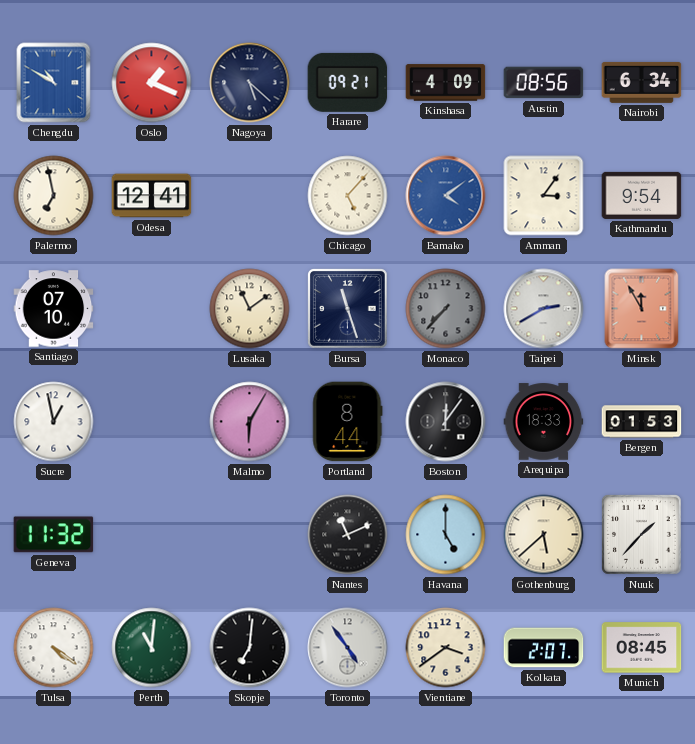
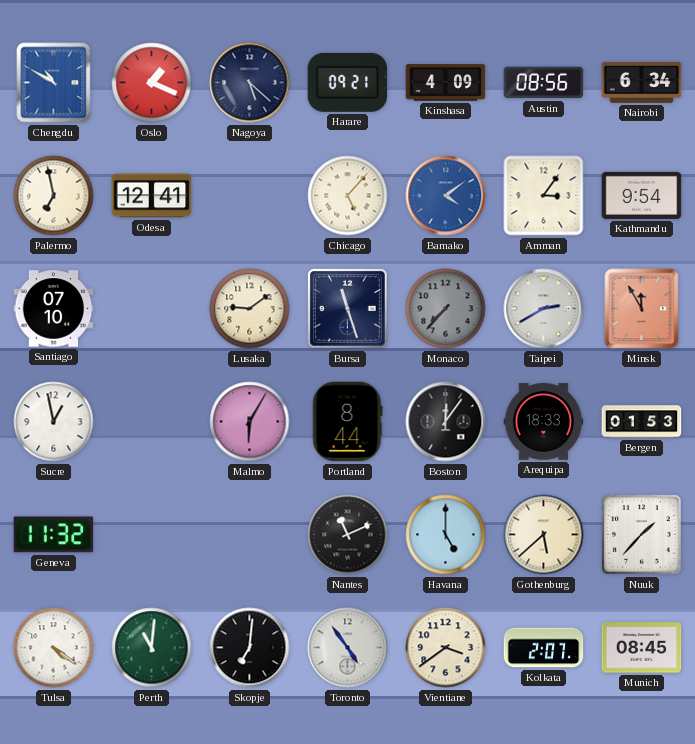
Lusaka: 11:09 -> 9:09
